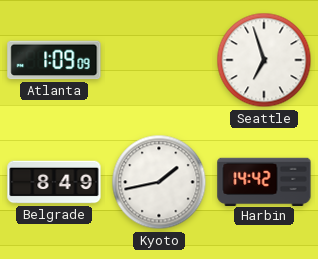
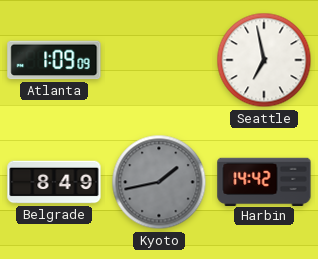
Seattle: 6:57 -> 6:58
Kyoto dial: white -> grey
